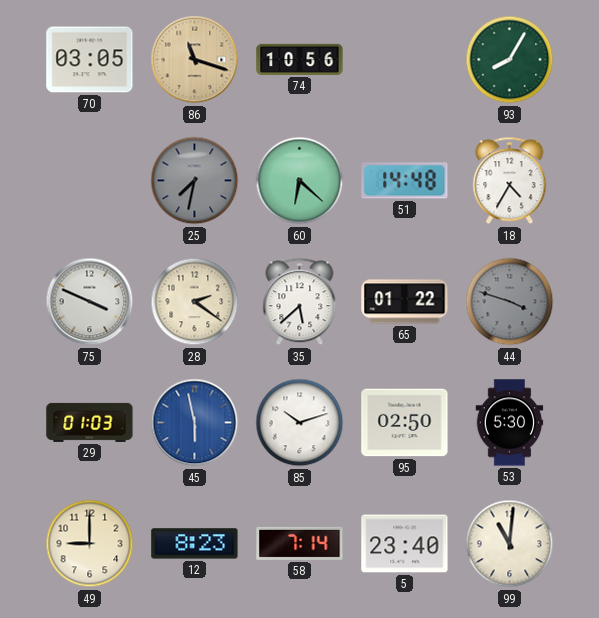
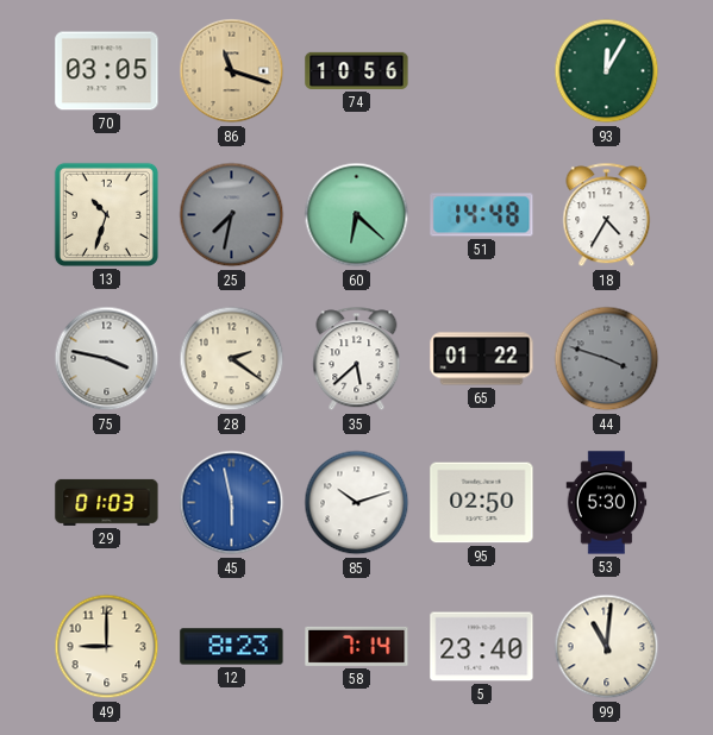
93: 8:05 -> 12:05
13: none -> 10:33
75: 3:49 -> 3:47
